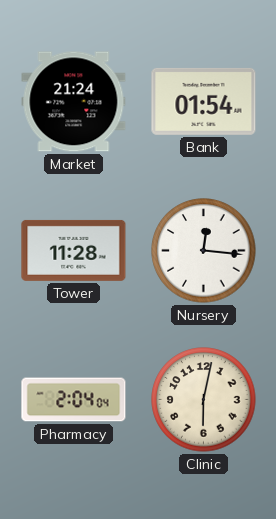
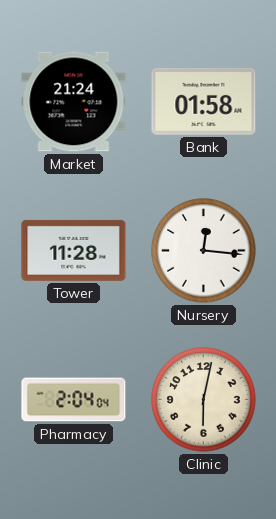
Bank: 01:54 -> 01:58
